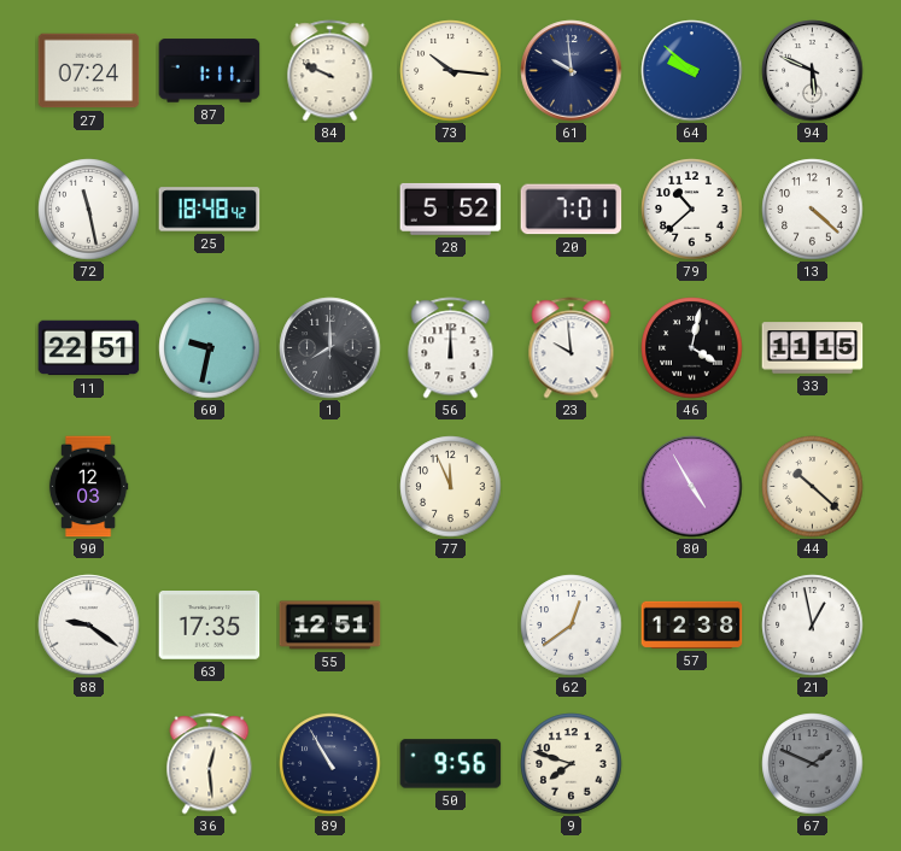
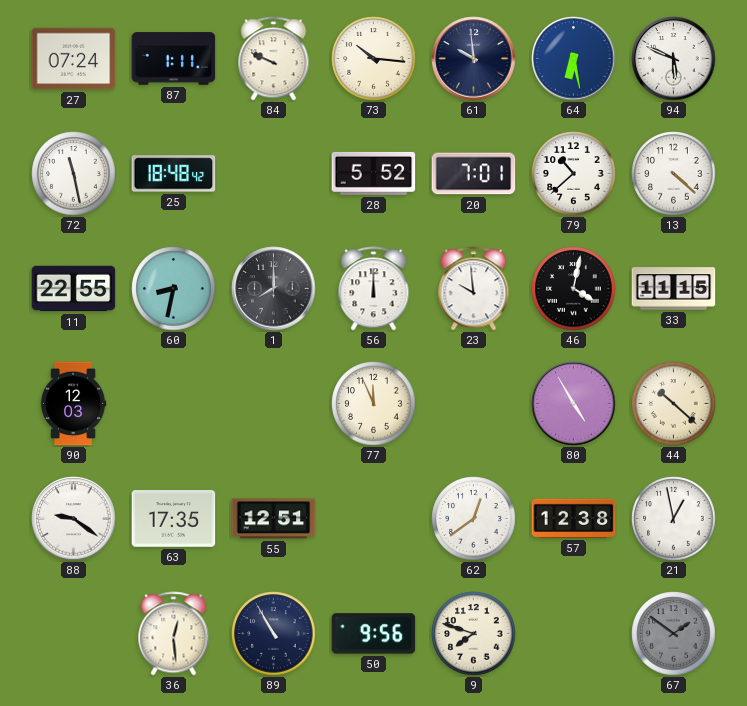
64: 9:52 -> 6:28
11: 22:51 -> 22:55
60: 9:32 -> 8:32
67: 1:49 -> 1:51
